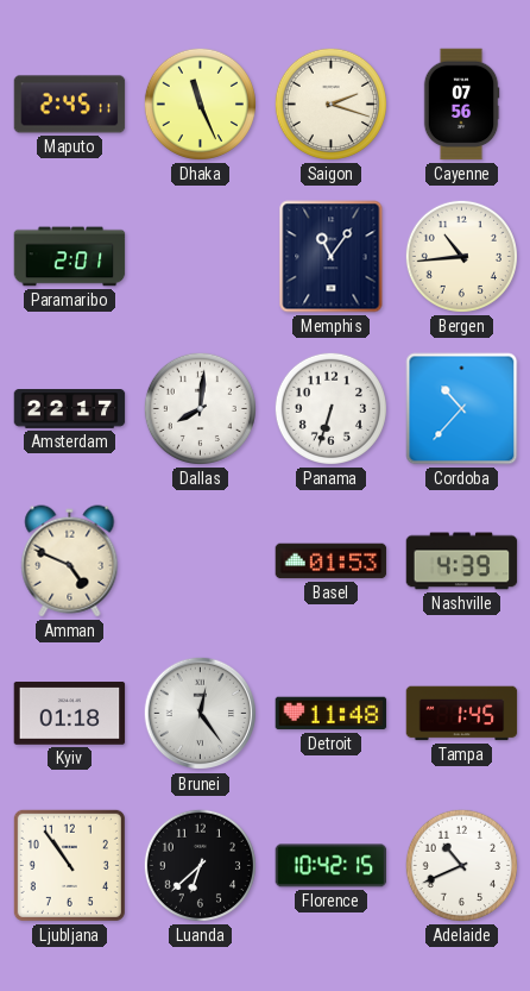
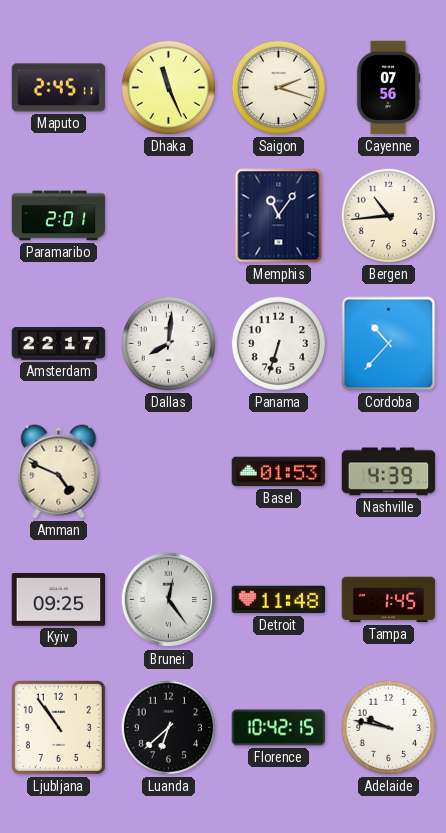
Kyiv: 01:18 -> 09:25
Adelaide: 10:41 -> 9:47
